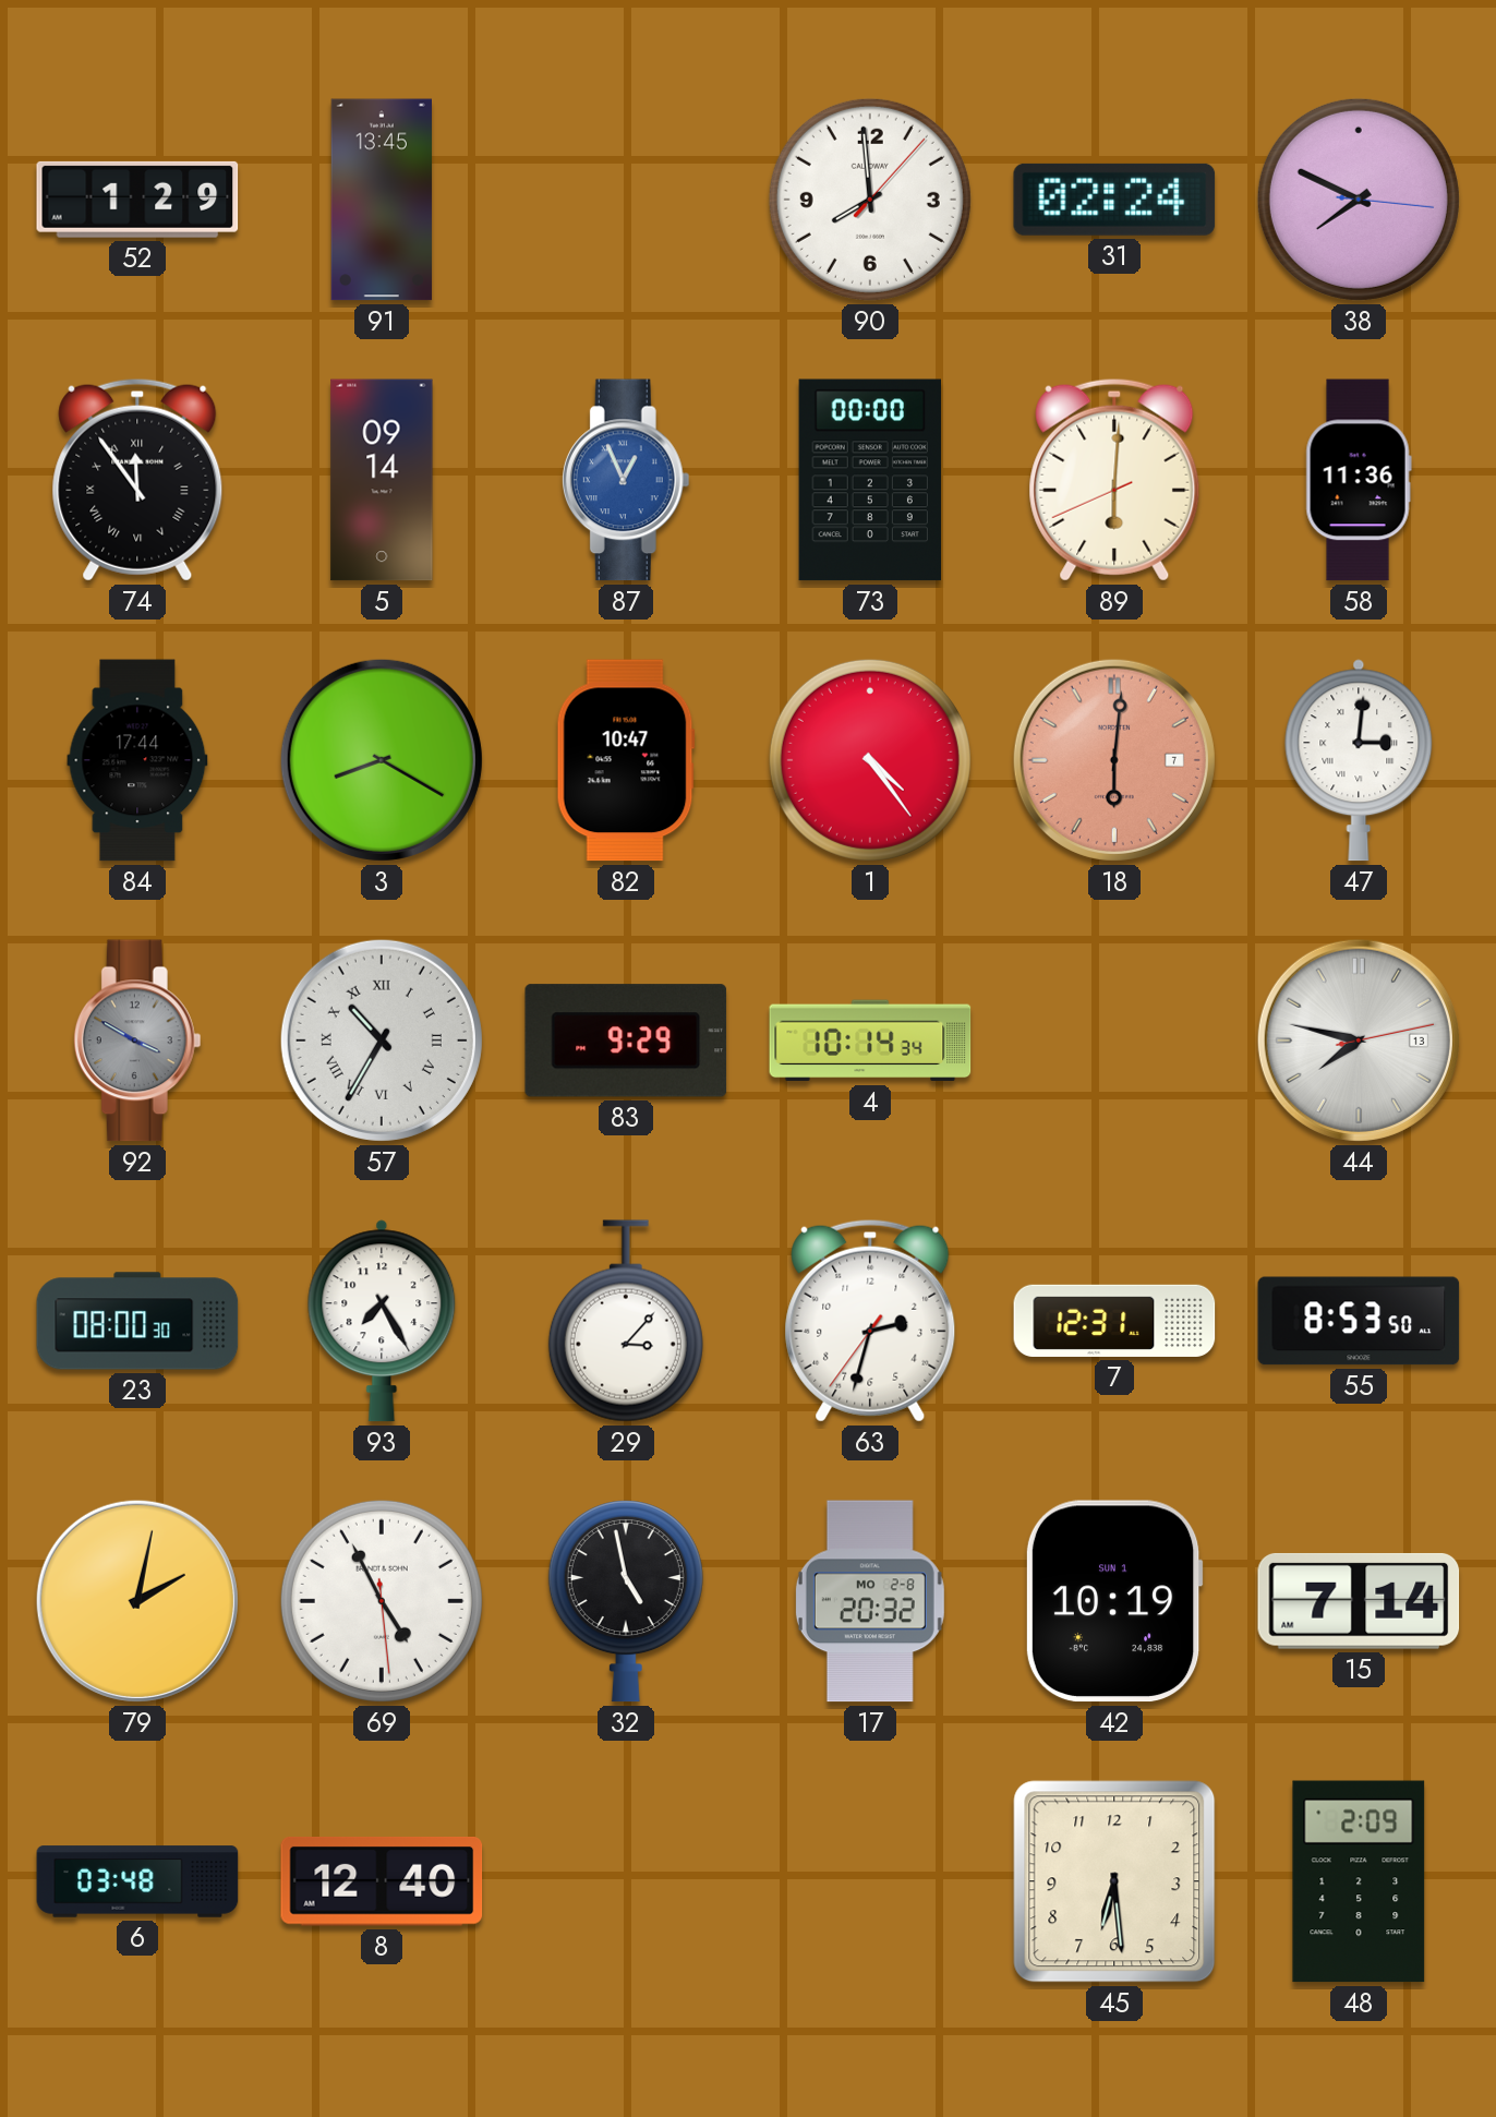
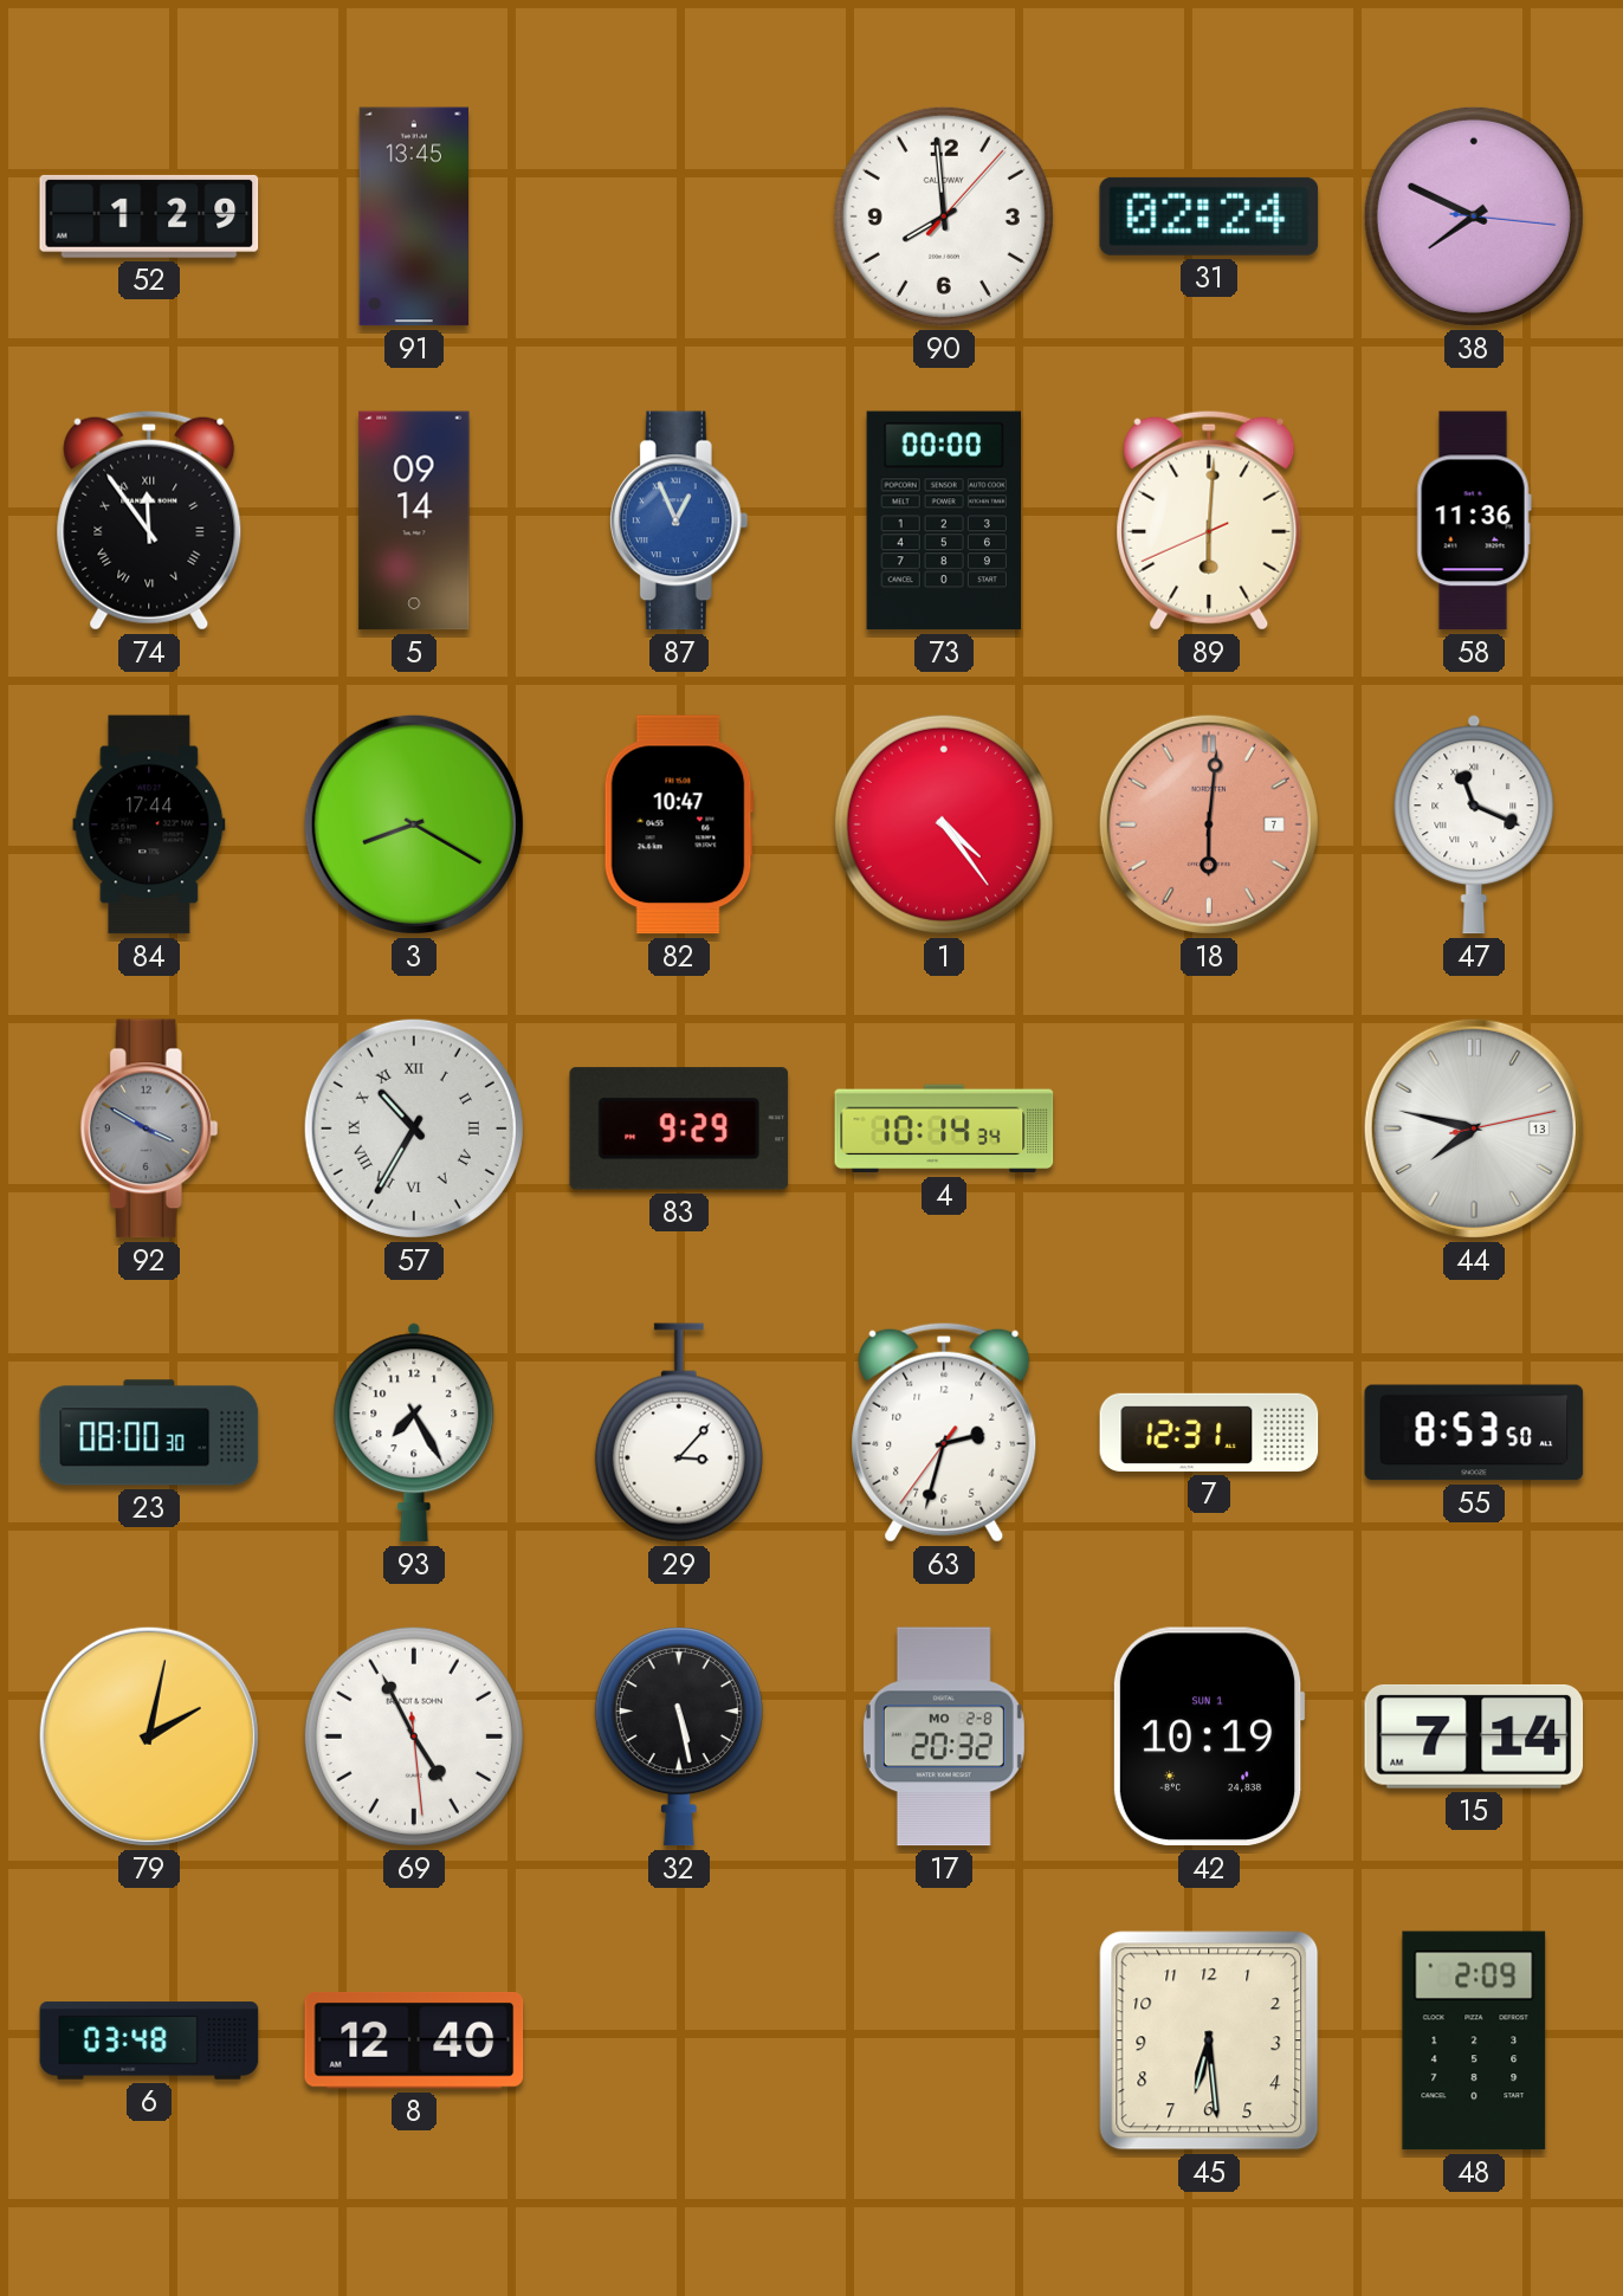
47: 3:01 -> 11:19
32: 4:58 -> 5:28
